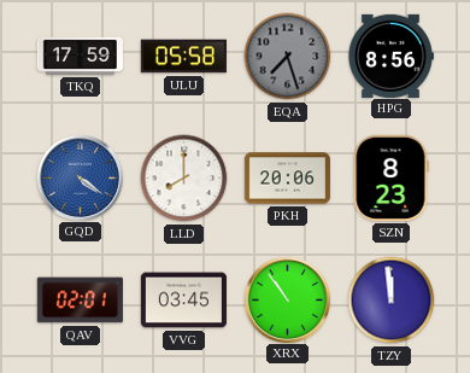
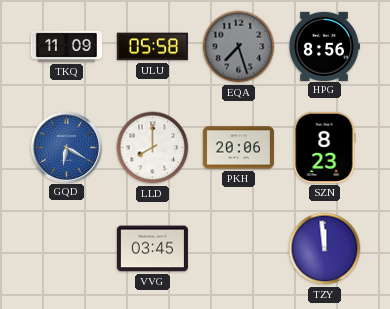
TKQ: 17:59 -> 11:09
GQD: 4:21 -> 6:20
QAV: 02:01 -> none
XRX: 10:54 -> none
